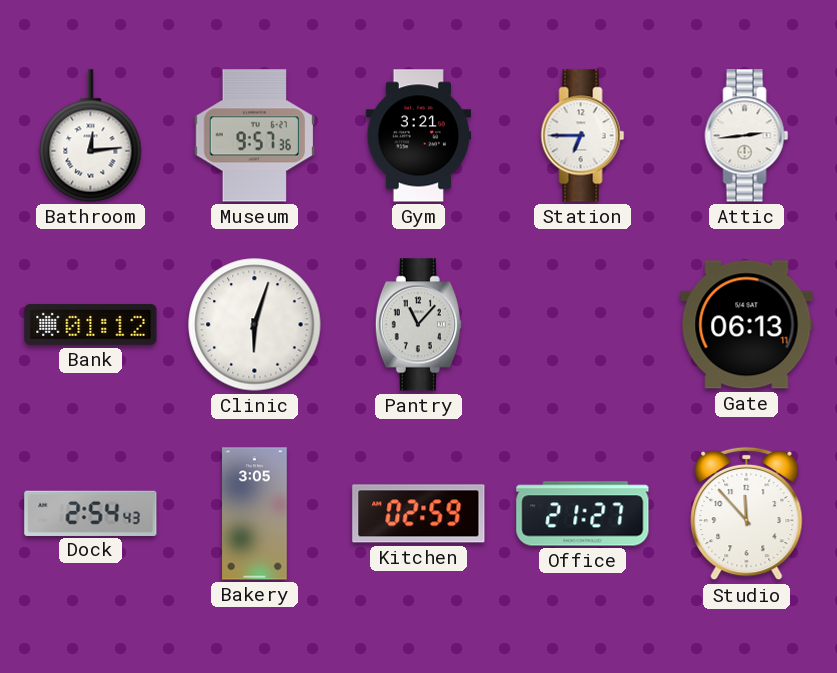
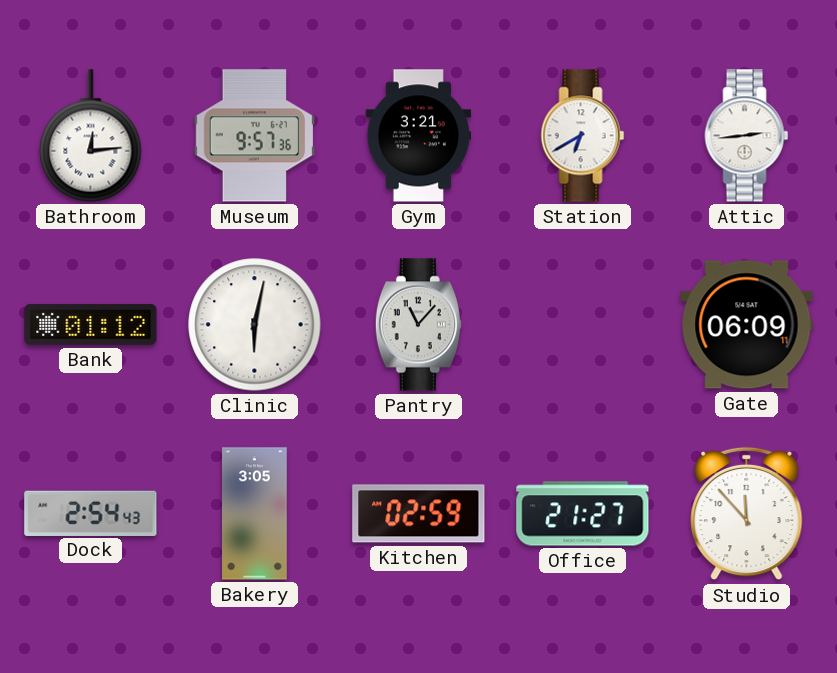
Station: 6:45 -> 6:40
Clinic: 6:03 -> 6:02
Gate: 06:13 -> 06:09
